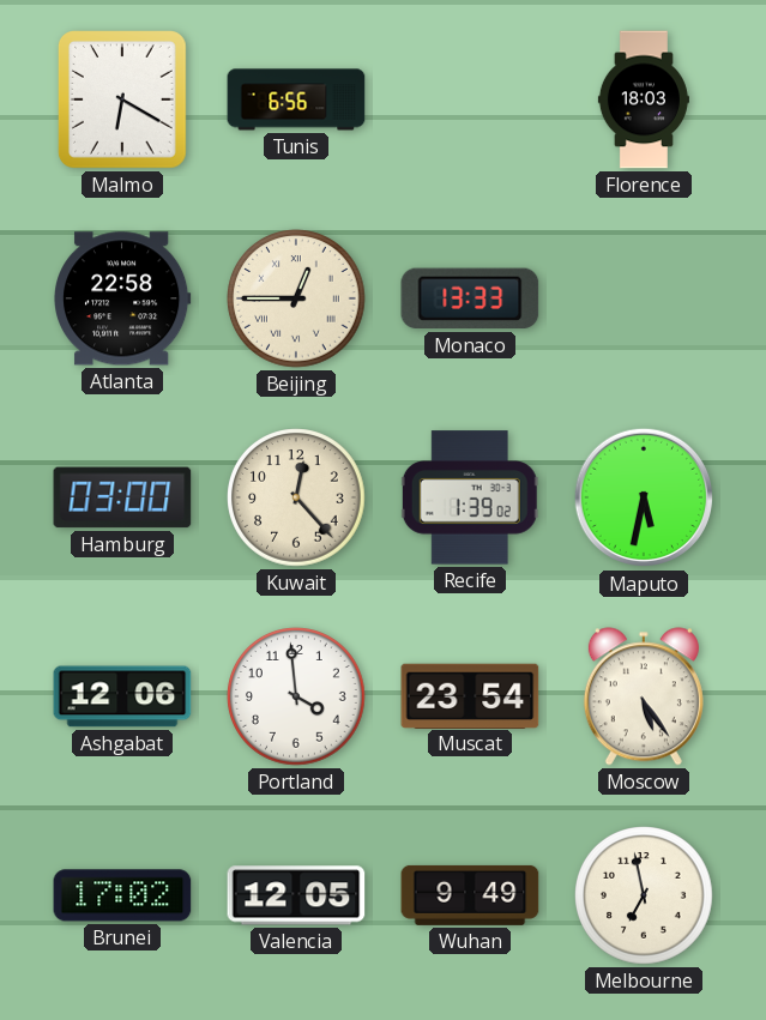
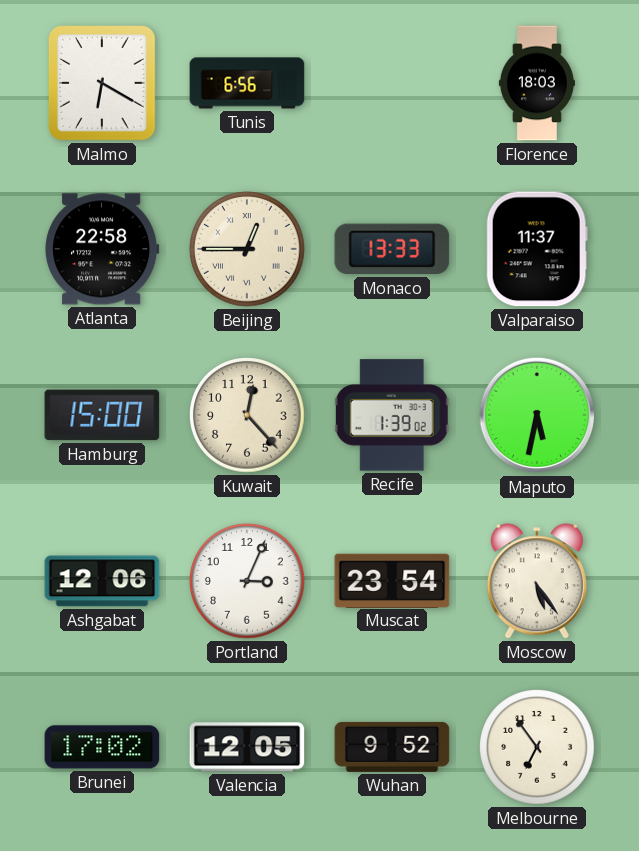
Valparaiso: none -> 11:37
Hamburg: 03:00 -> 15:00
Portland: 3:59 -> 3:04
Wuhan: 9:49 -> 9:52
Melbourne: 6:58 -> 6:54
